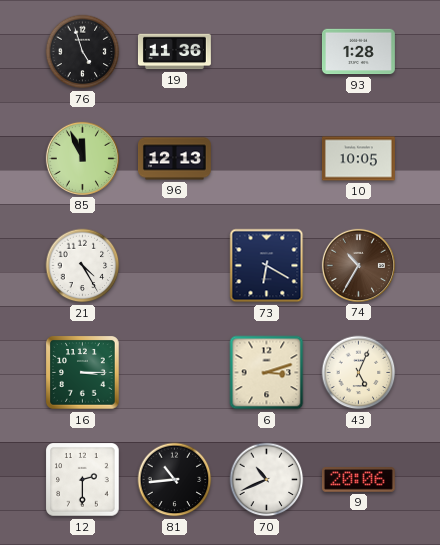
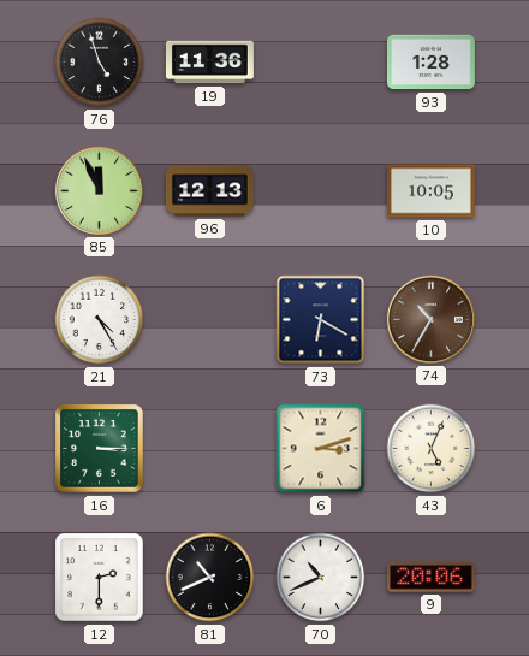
81: 10:44 -> 10:41
